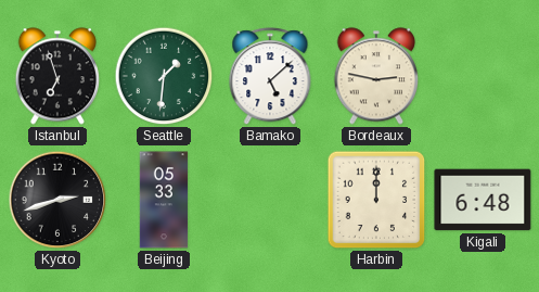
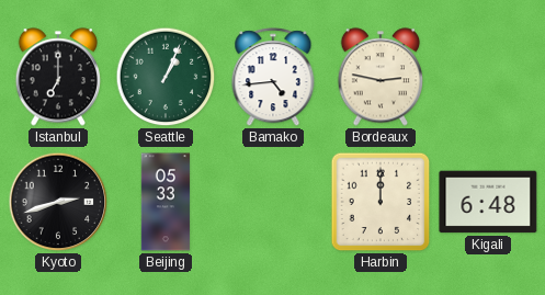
Istanbul: 6:57 -> 7:00
Seattle: 1:31 -> 1:04
Bamako: 5:08 -> 4:44
